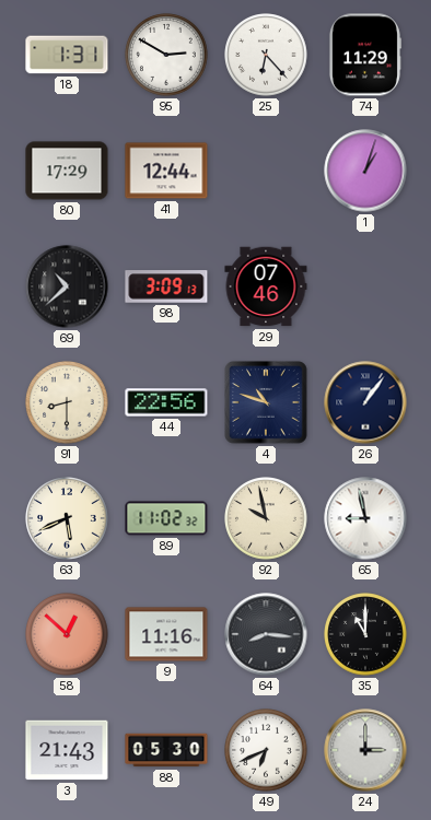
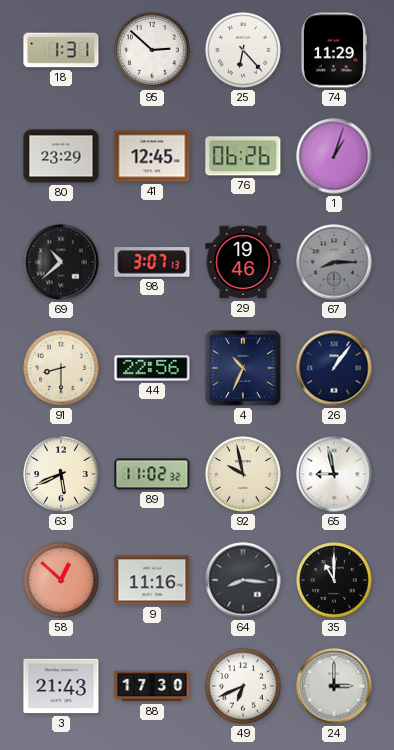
95: 2:50 -> 2:52
80: 17:29 -> 23:29
41: 12:44 -> 12:45
76: none -> 06:26
98: 3:09 -> 3:07
29: 07:46 -> 19:46
67: none -> 8:15
4: 10:48 -> 10:34
88: 05:30 -> 17:30
